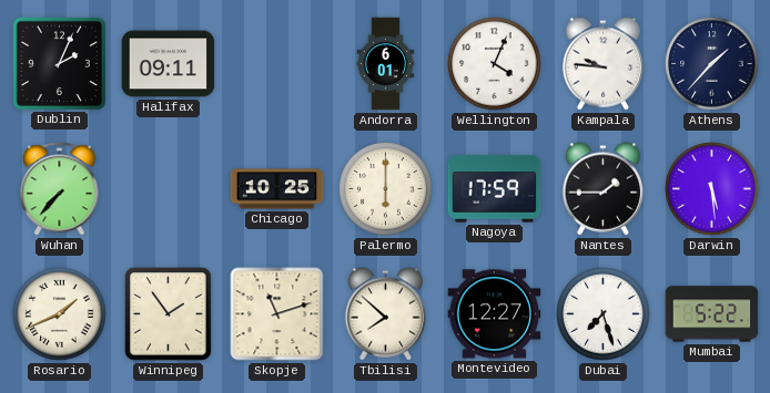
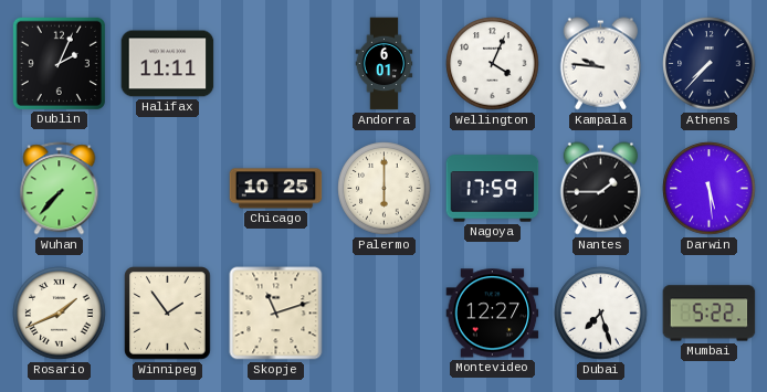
Halifax: 09:11 -> 11:11
Athens: 1:37 -> 7:37
Tbilisi: 7:52 -> none
